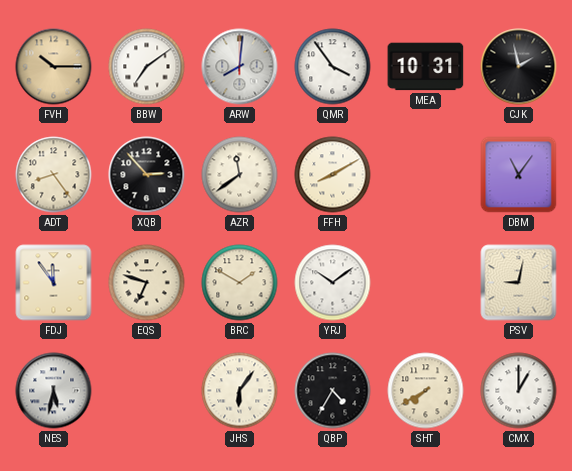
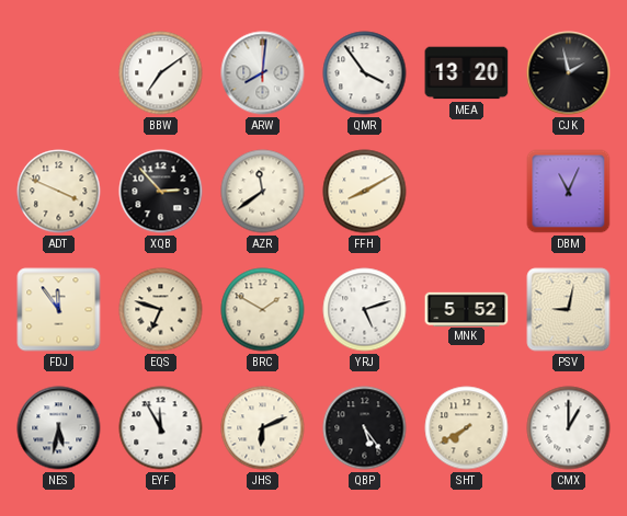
FVH: 10:15 -> none
MEA: 10:31 -> 13:20
ADT: 8:24 -> 3:49
DBM: 11:06 -> 11:04
YRJ: 10:09 -> 5:12
MNK: none -> 5:52
EYF: none -> 11:55
JHS: 6:06 -> 6:11
QBP: 4:35 -> 5:24
